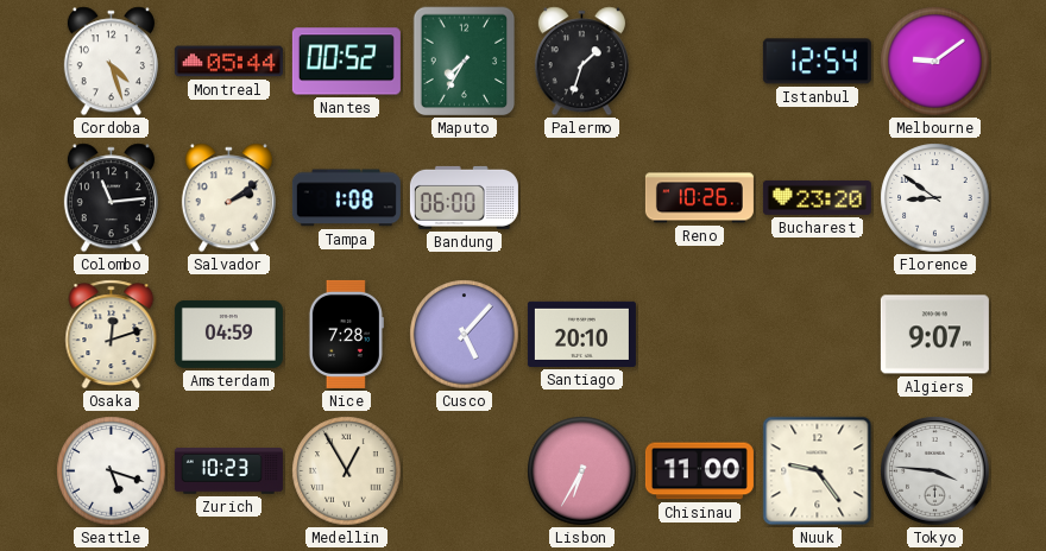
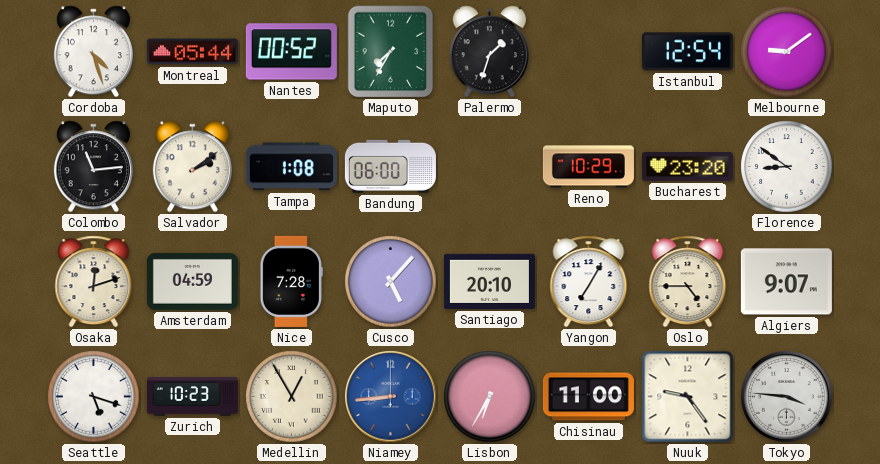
Reno: 10:26 -> 10:29
Yangon: none -> 7:05
Oslo: none -> 4:45
Niamey: none -> 8:44
